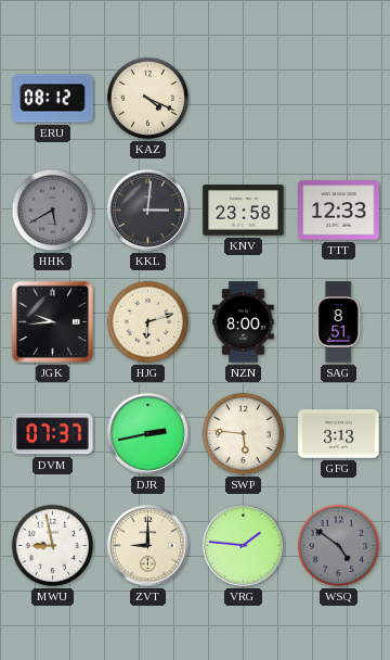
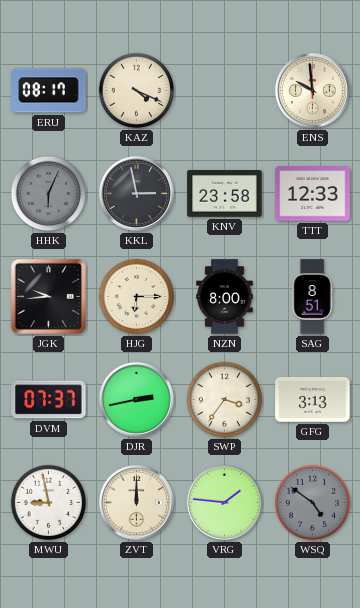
ERU: 08:12 -> 08:17
ENS: none -> 9:59
HHK: 5:40 -> 6:04
KKL: 3:01 -> 2:58
HJG: 6:12 -> 6:15
SWP: 5:46 -> 3:36
ZVT: 9:00 -> 12:00
